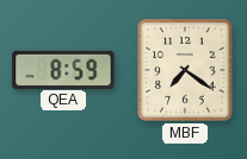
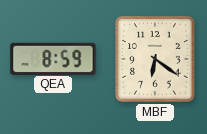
MBF: 7:21 -> 6:21
